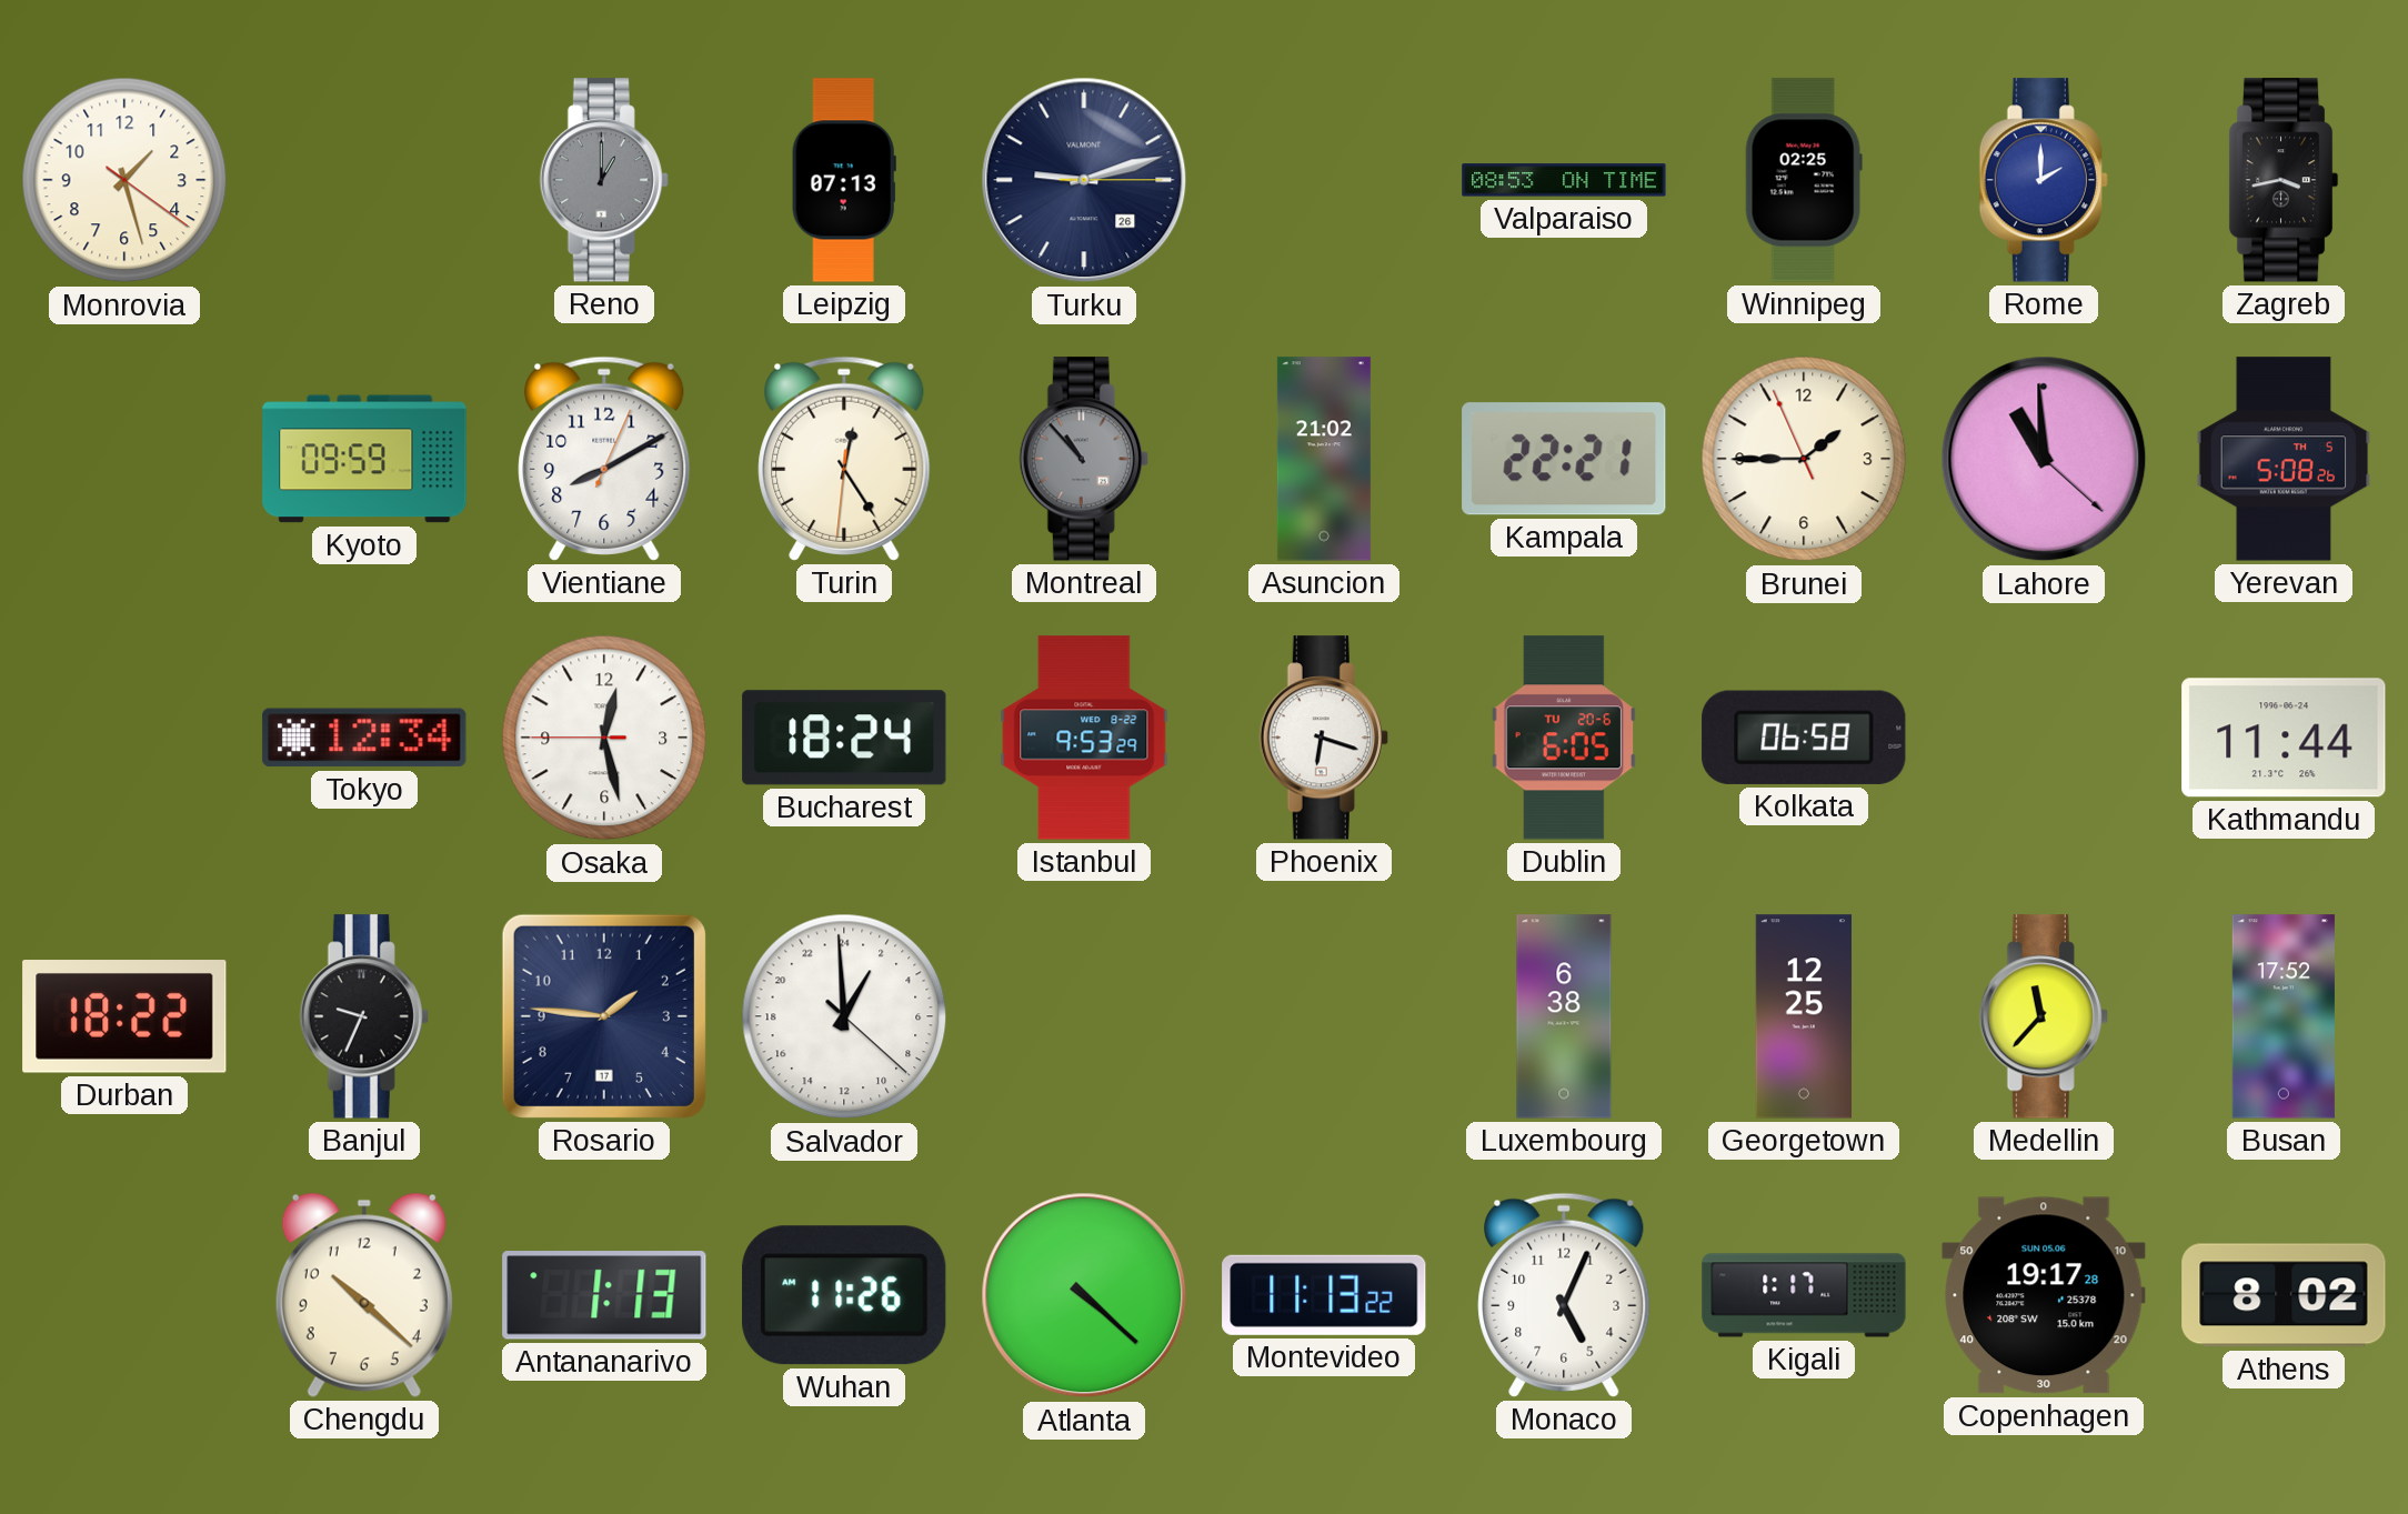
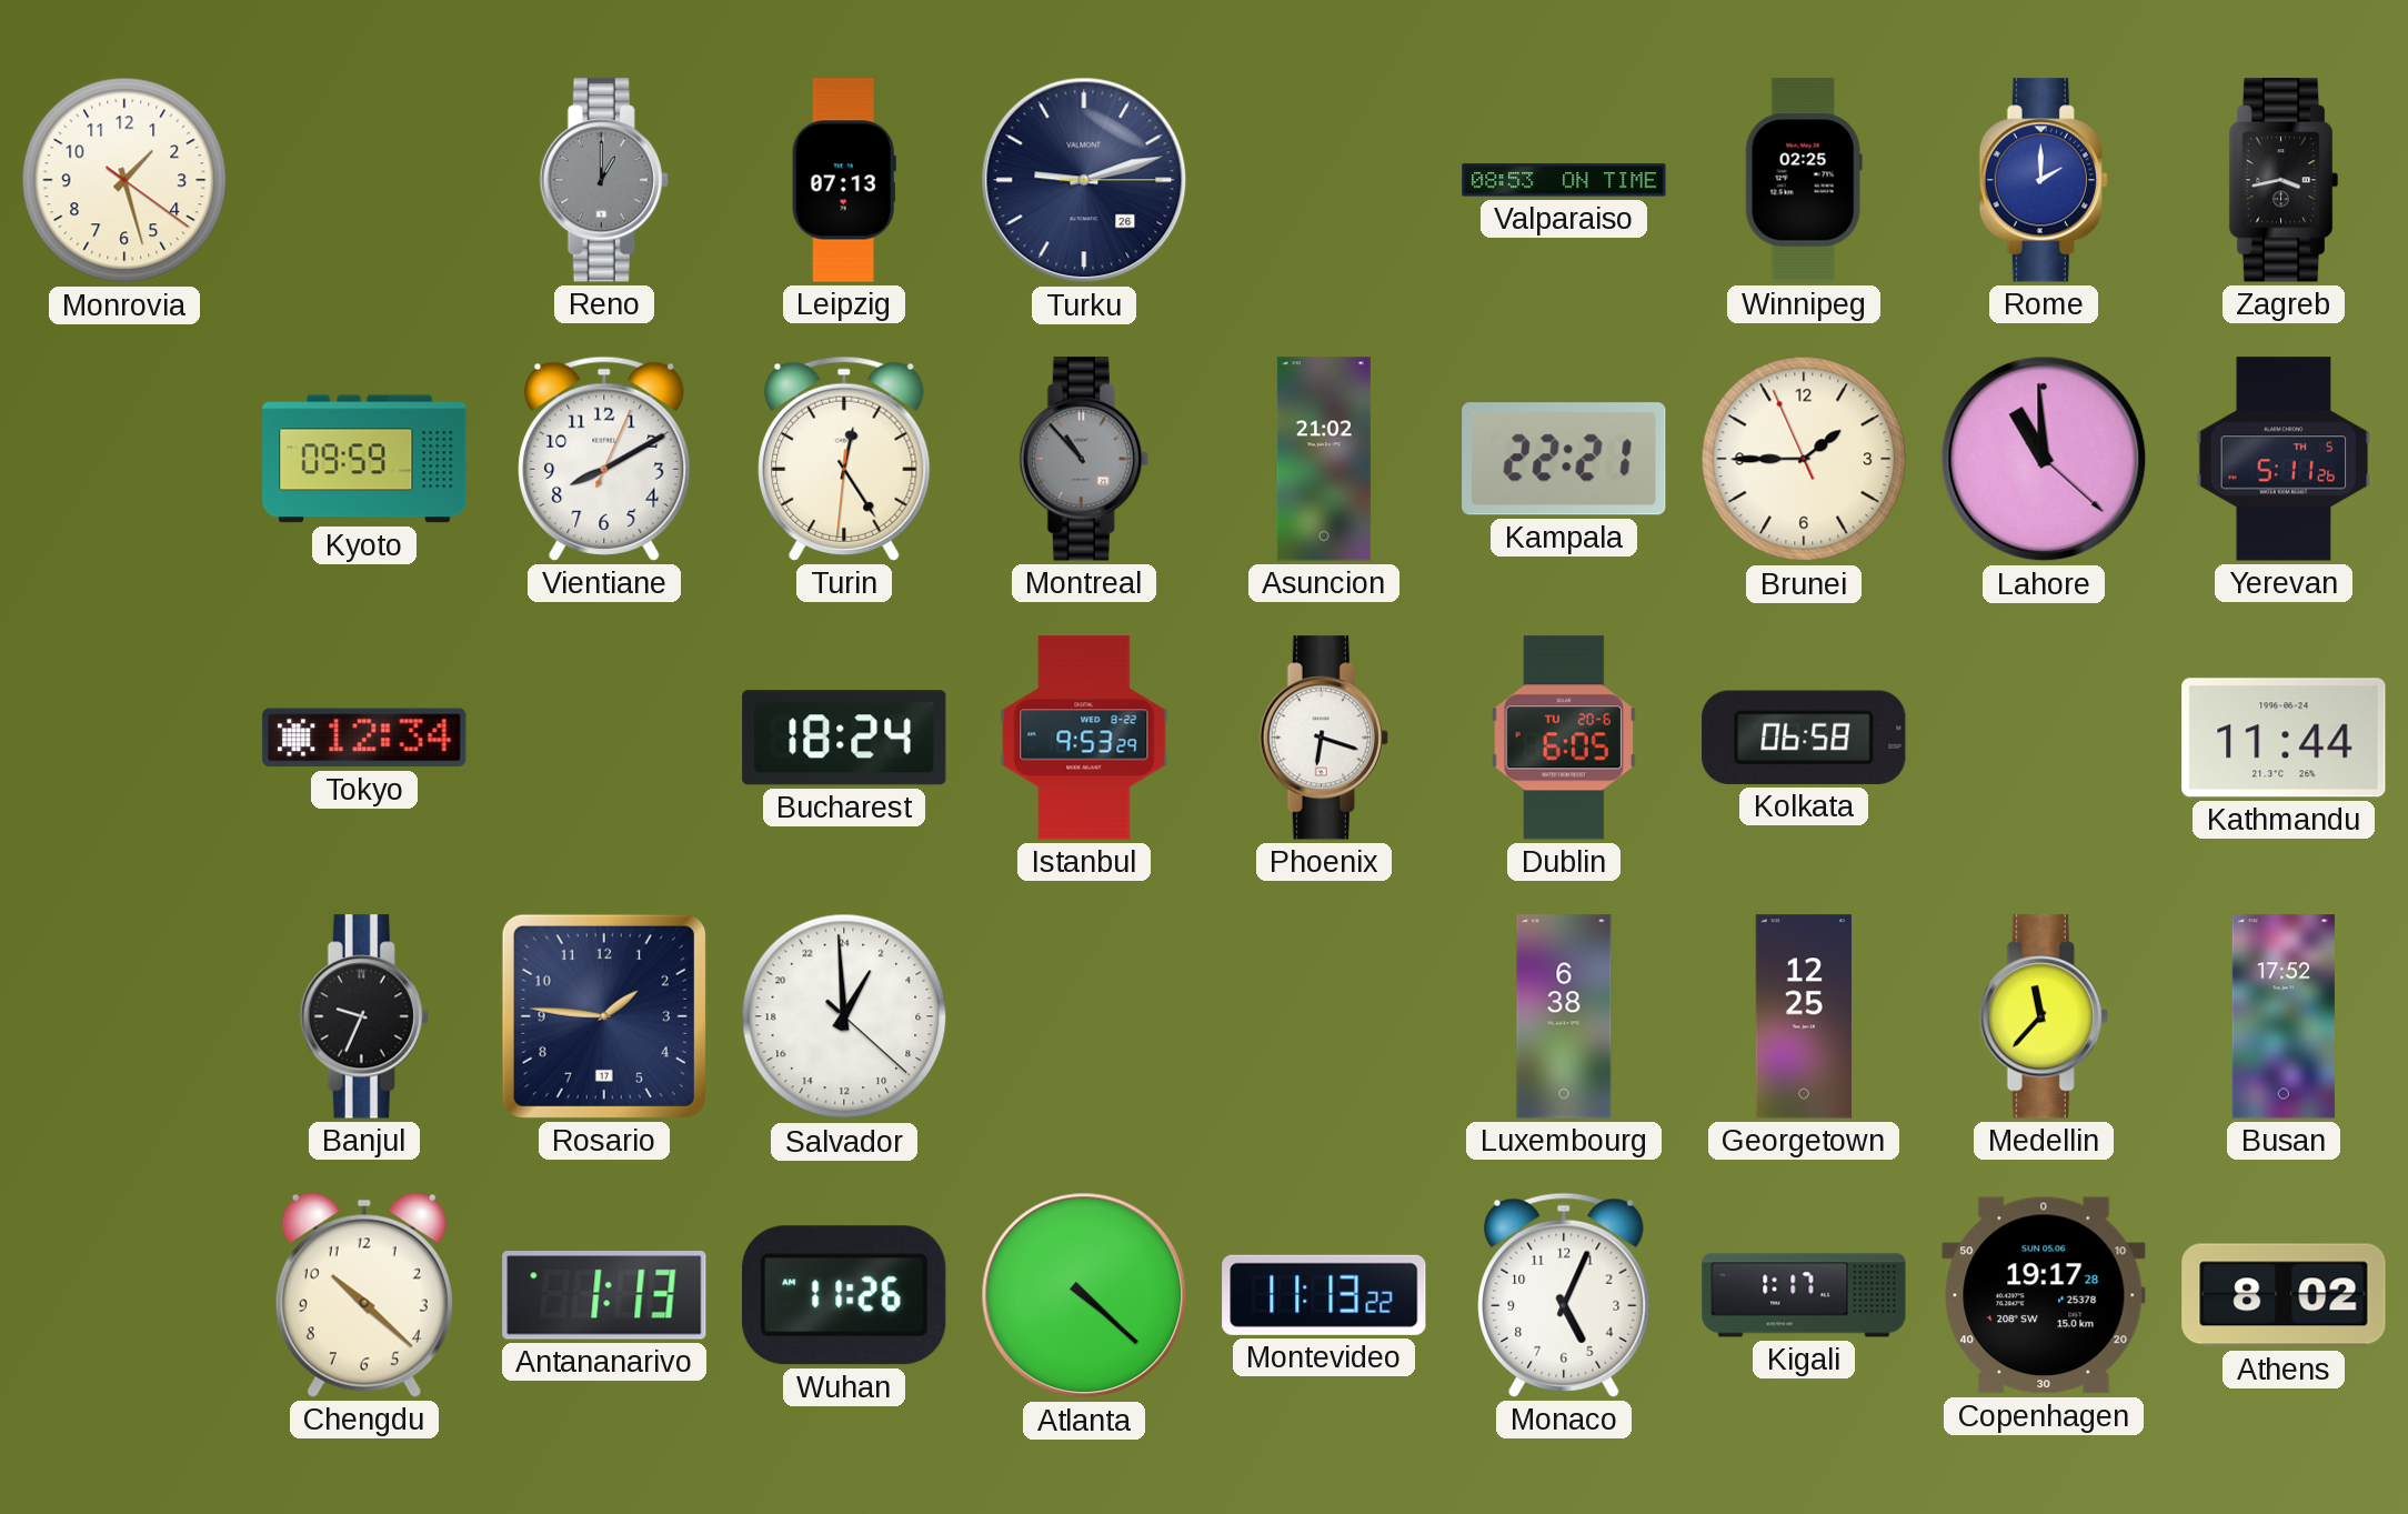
Yerevan: 5:08 -> 5:11
Osaka: 12:27 -> none
Durban: 18:22 -> none
